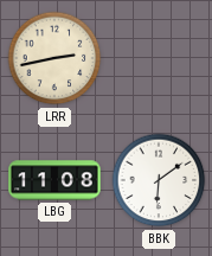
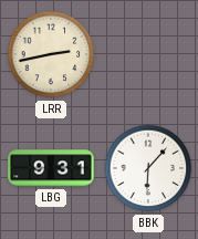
LBG: 11:08 -> 9:31
BBK: 6:09 -> 6:07
